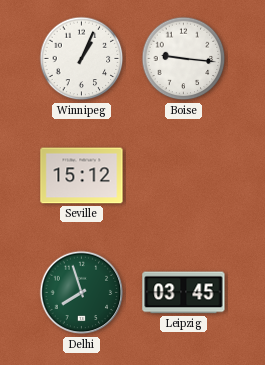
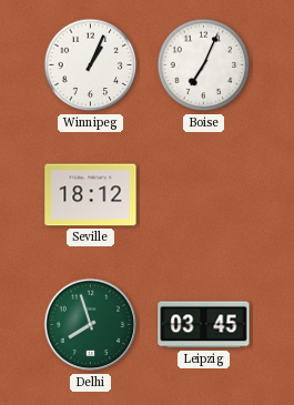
Boise: 9:16 -> 7:04
Seville: 15:12 -> 18:12
